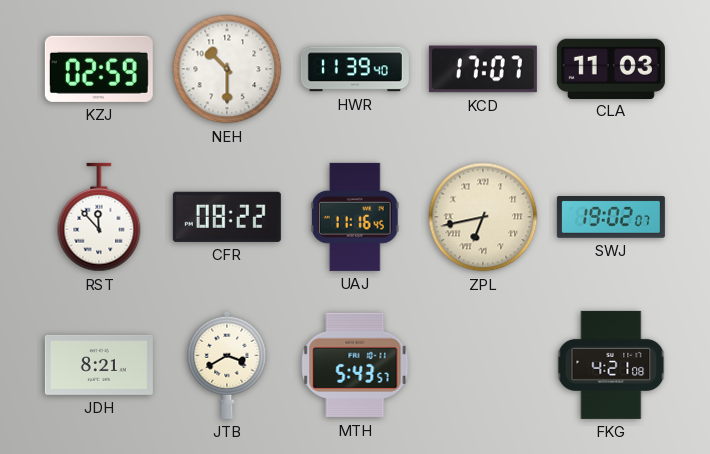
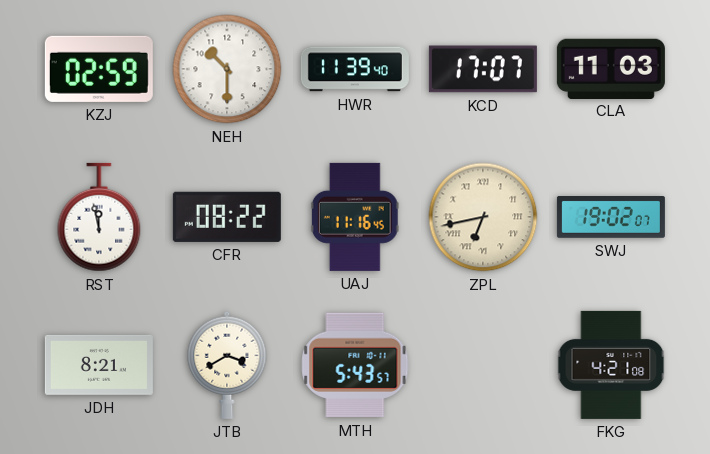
RST: 11:53 -> 11:58
